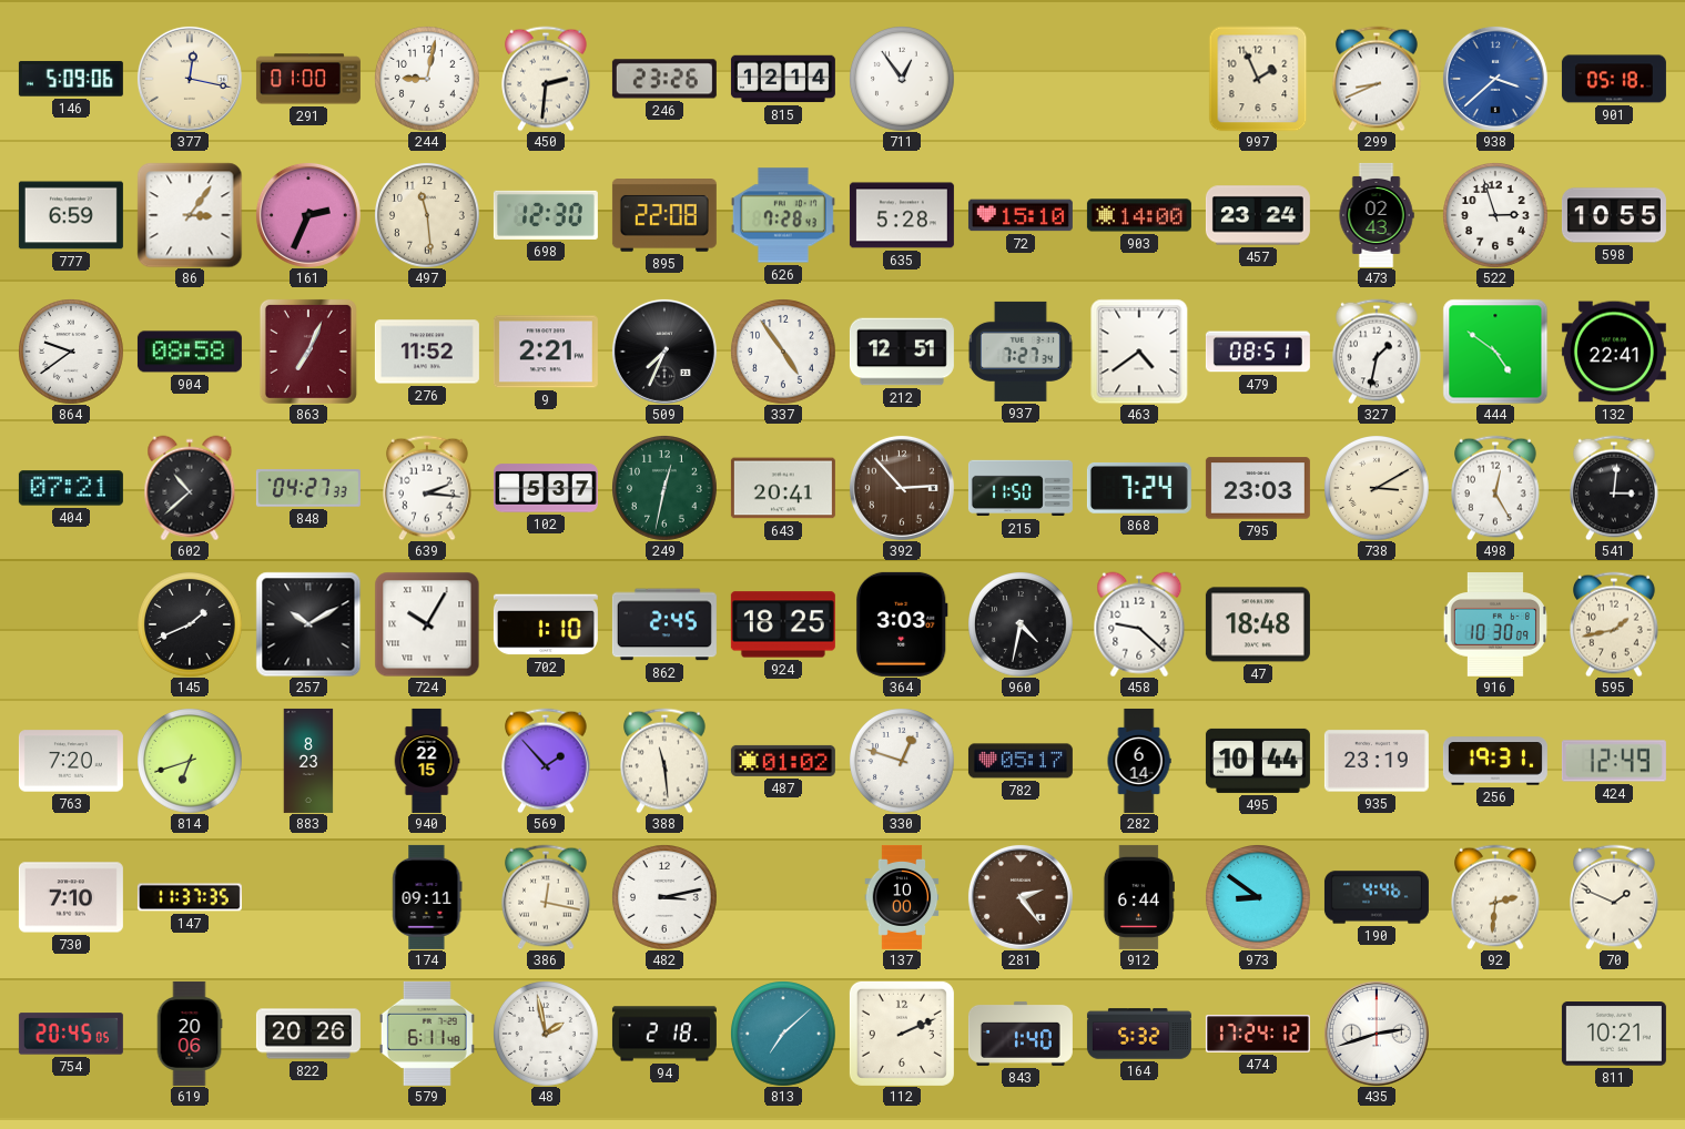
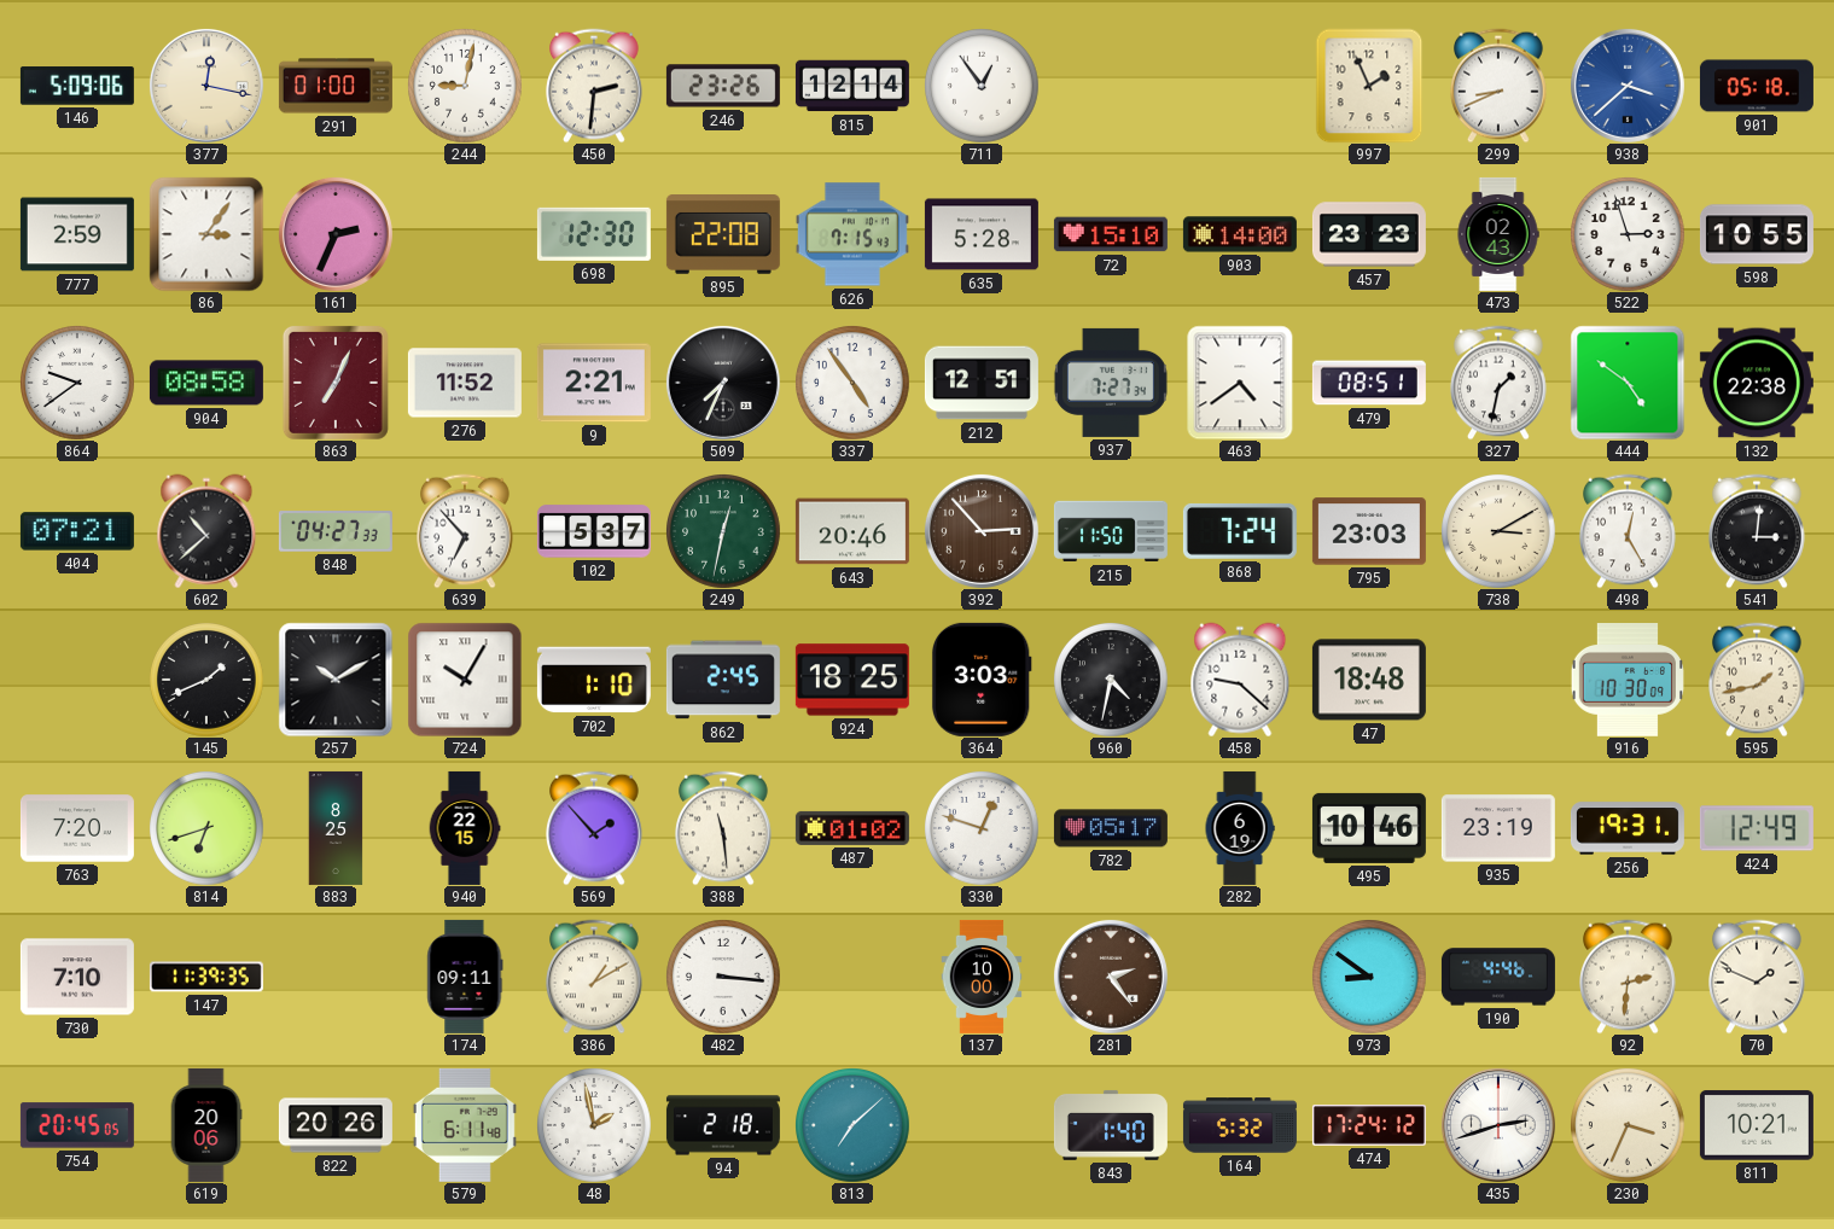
777: 6:59 -> 2:59
497: 11:29 -> none
626: 7:28 -> 7:15
457: 23:24 -> 23:23
132: 22:41 -> 22:38
639: 2:16 -> 6:53
643: 20:41 -> 20:46
883: 8:23 -> 8:25
282: 6:14 -> 6:19
495: 10:44 -> 10:46
147: 11:37 -> 11:39
386: 12:17 -> 1:10
482: 3:13 -> 3:16
912: 6:44 -> none
112: 2:11 -> none
230: none -> 3:34
